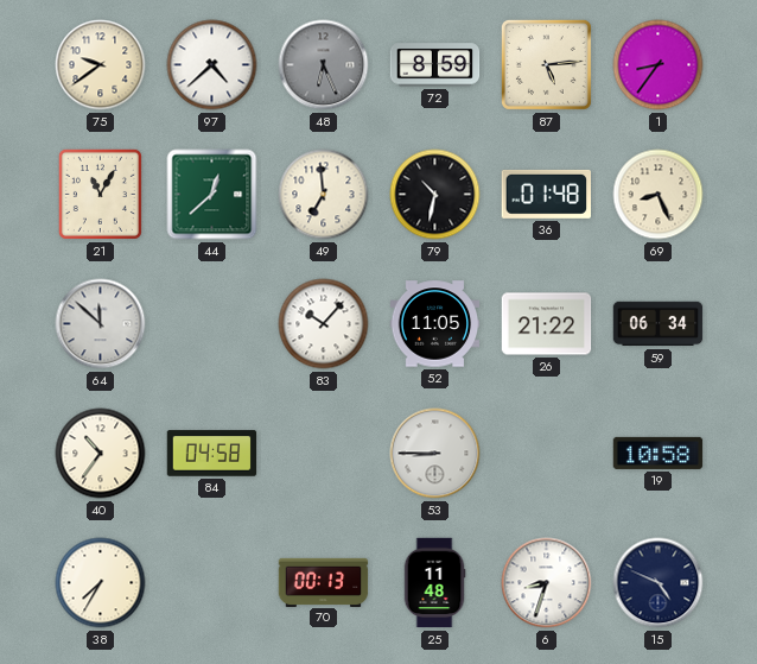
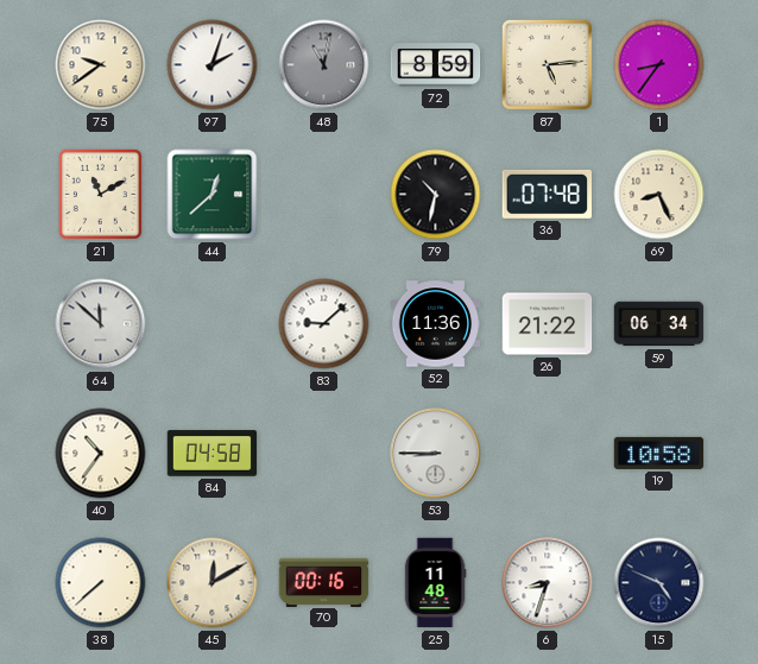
97: 4:38 -> 2:03
48: 6:26 -> 11:02
21: 11:05 -> 11:10
49: 6:59 -> none
36: 01:48 -> 07:48
83: 10:07 -> 9:08
52: 11:05 -> 11:36
38: 7:35 -> 7:38
45: none -> 12:10
70: 00:13 -> 00:16
